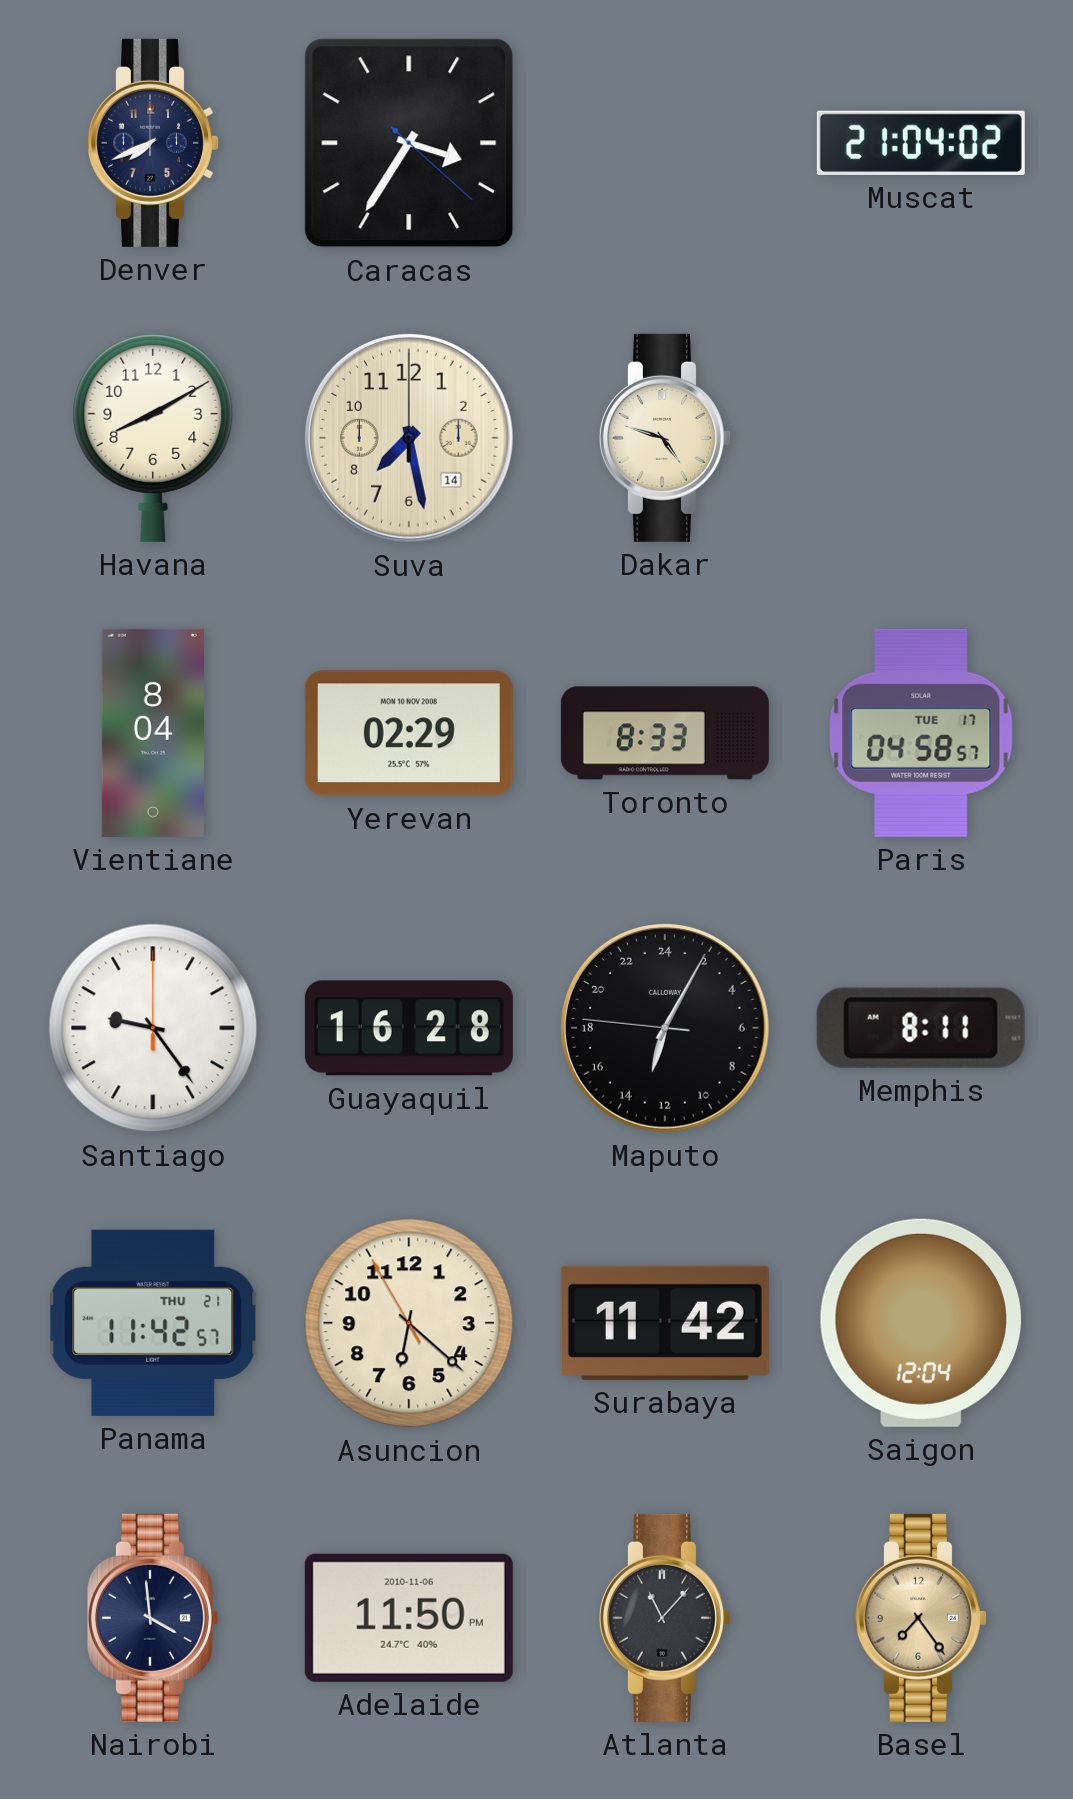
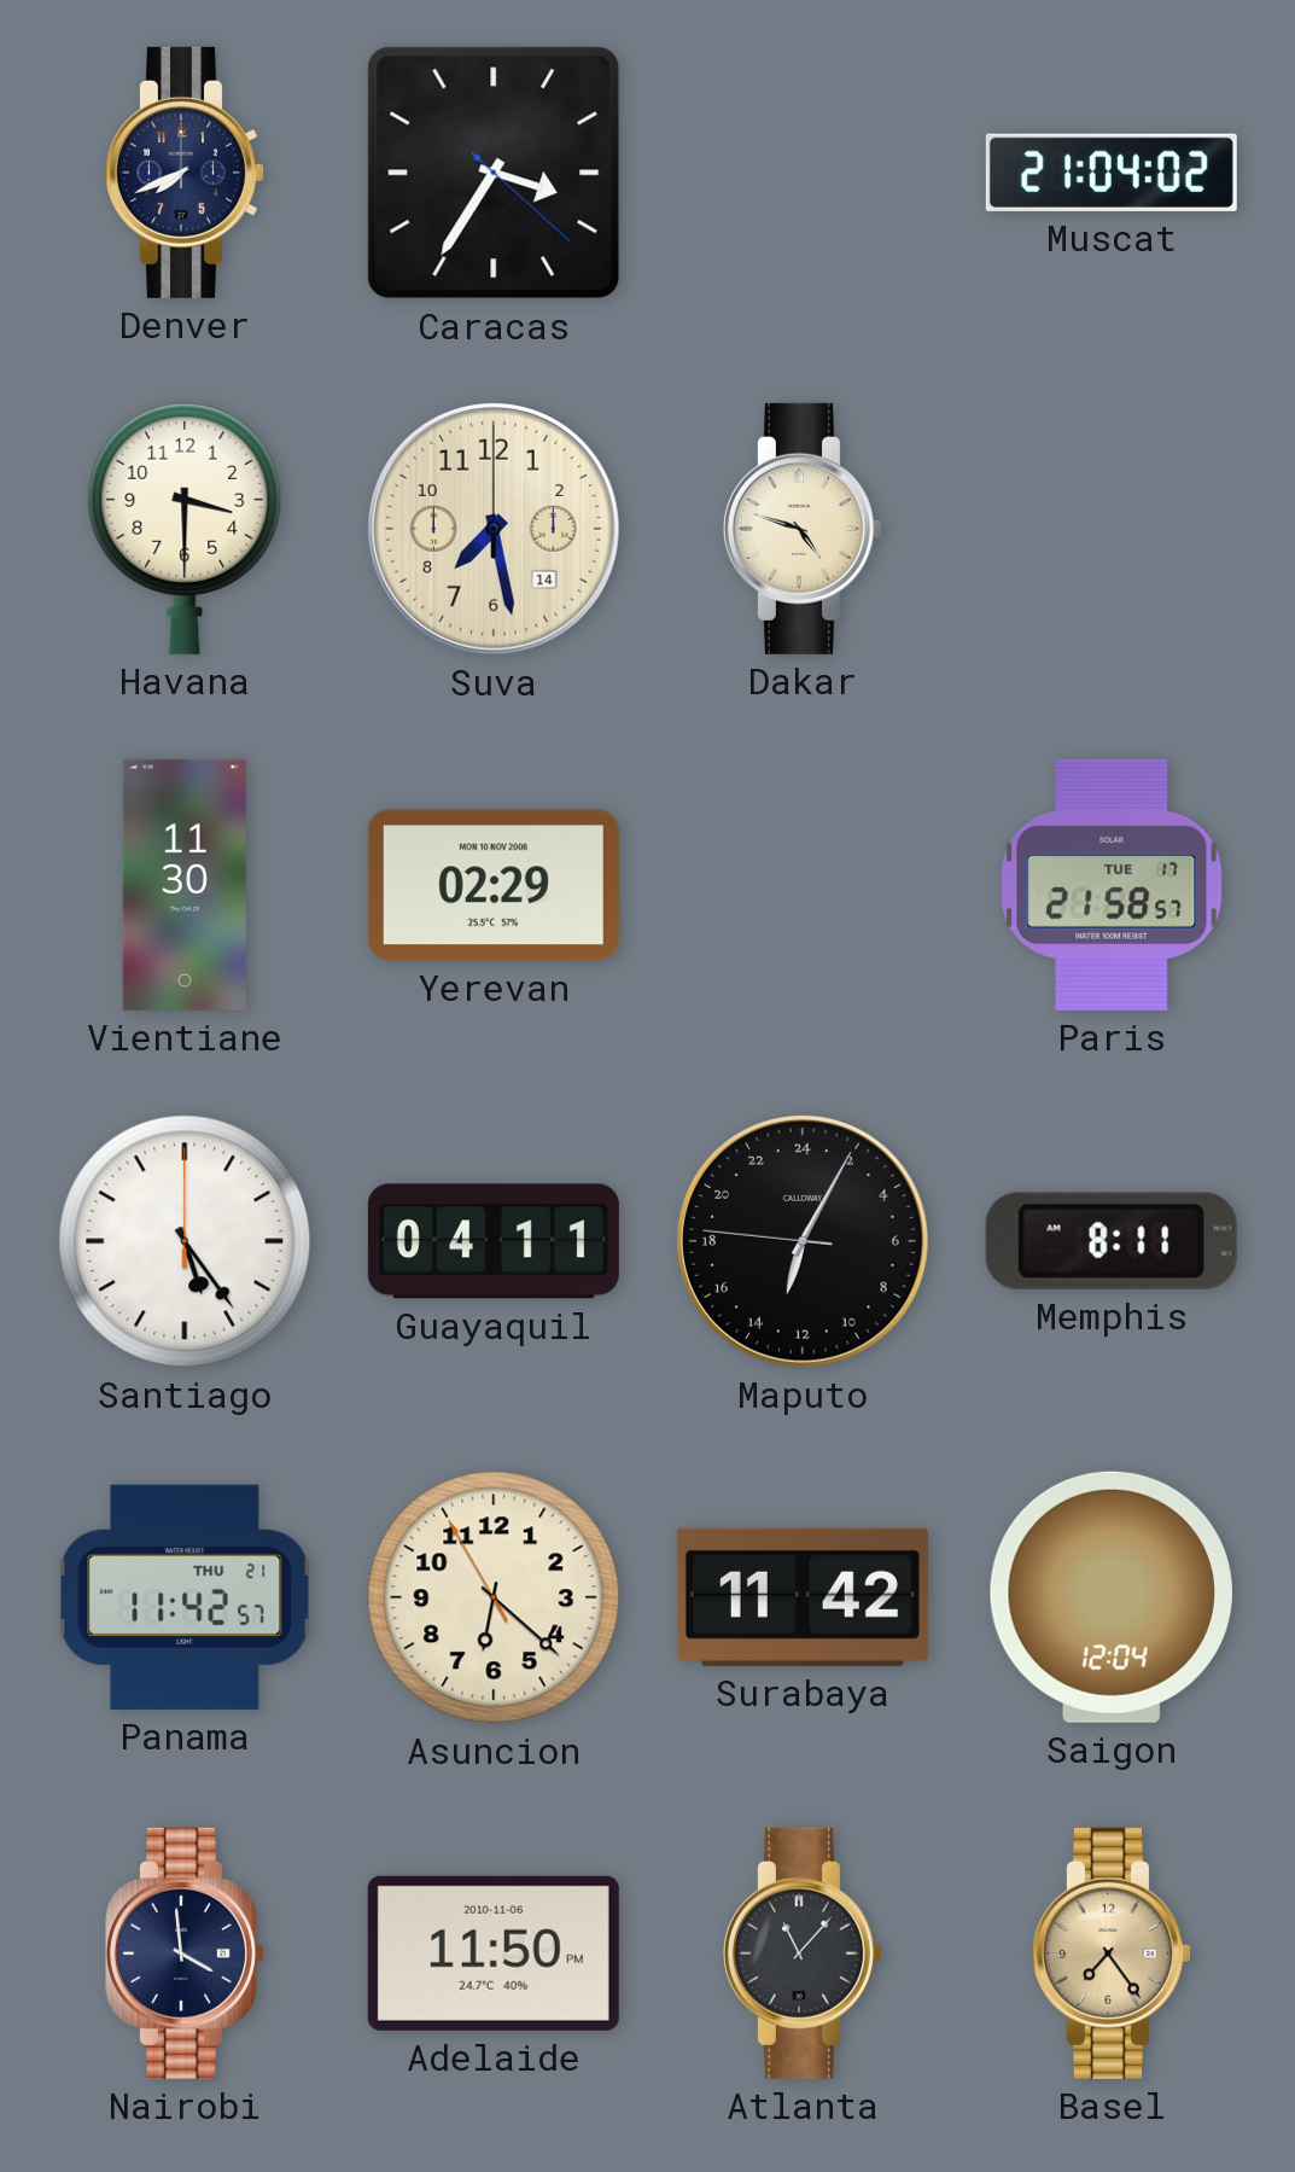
Havana: 8:10 -> 3:30
Vientiane: 8:04 -> 11:30
Toronto: 8:33 -> none
Paris: 04:58 -> 21:58
Santiago: 9:24 -> 5:24
Guayaquil: 16:28 -> 04:11
